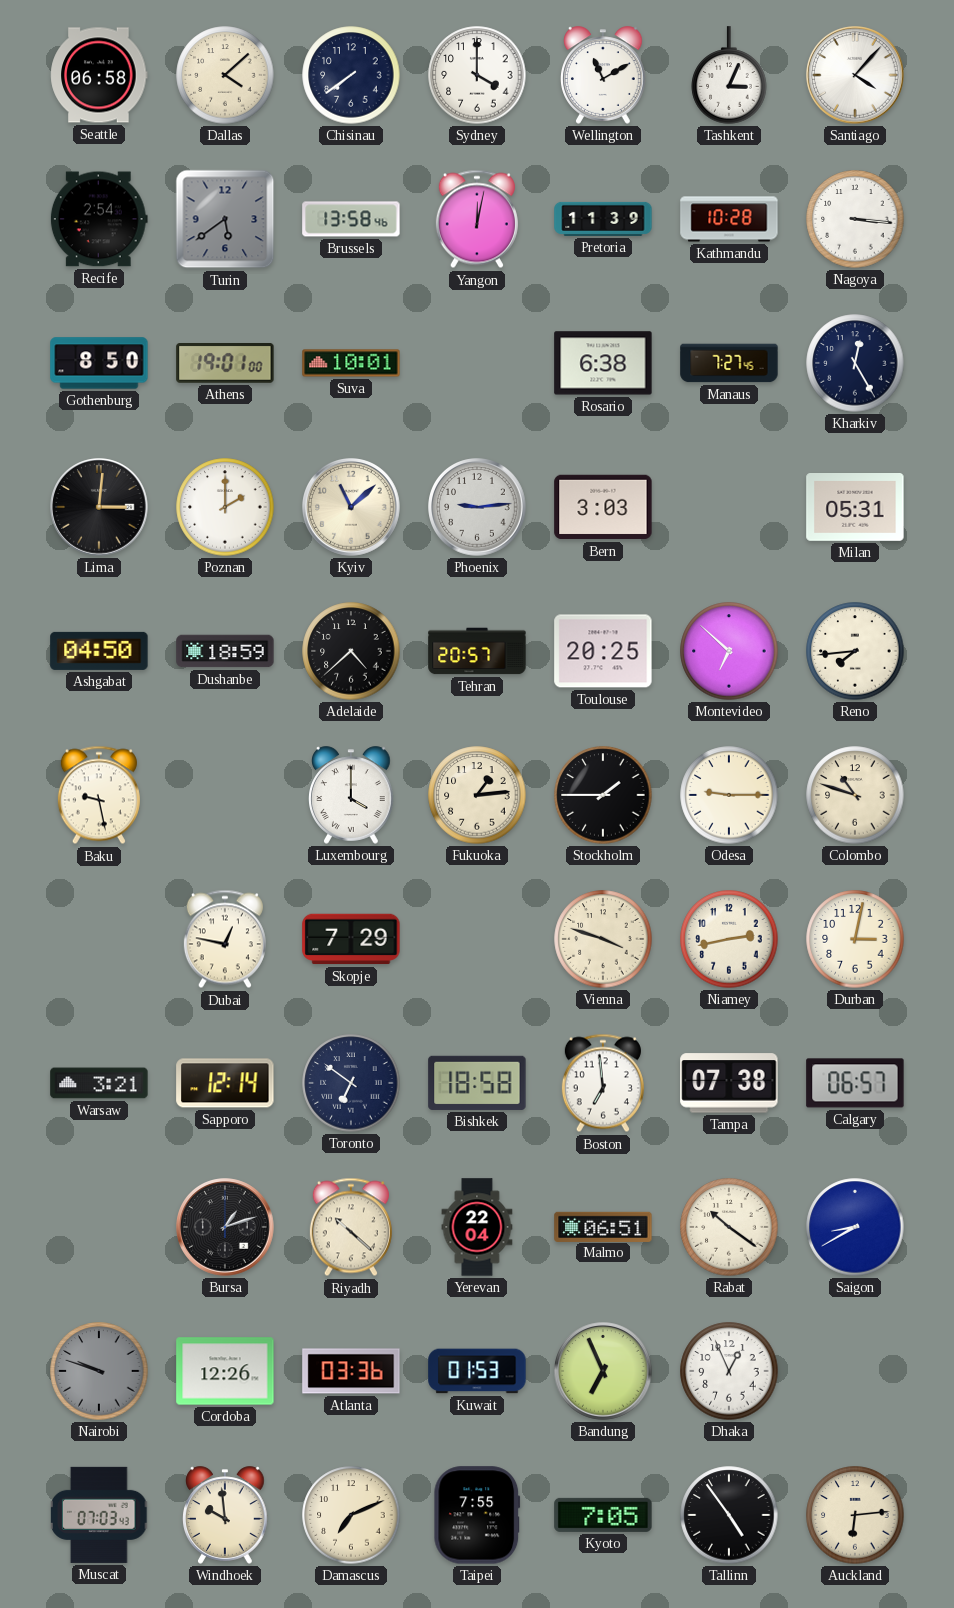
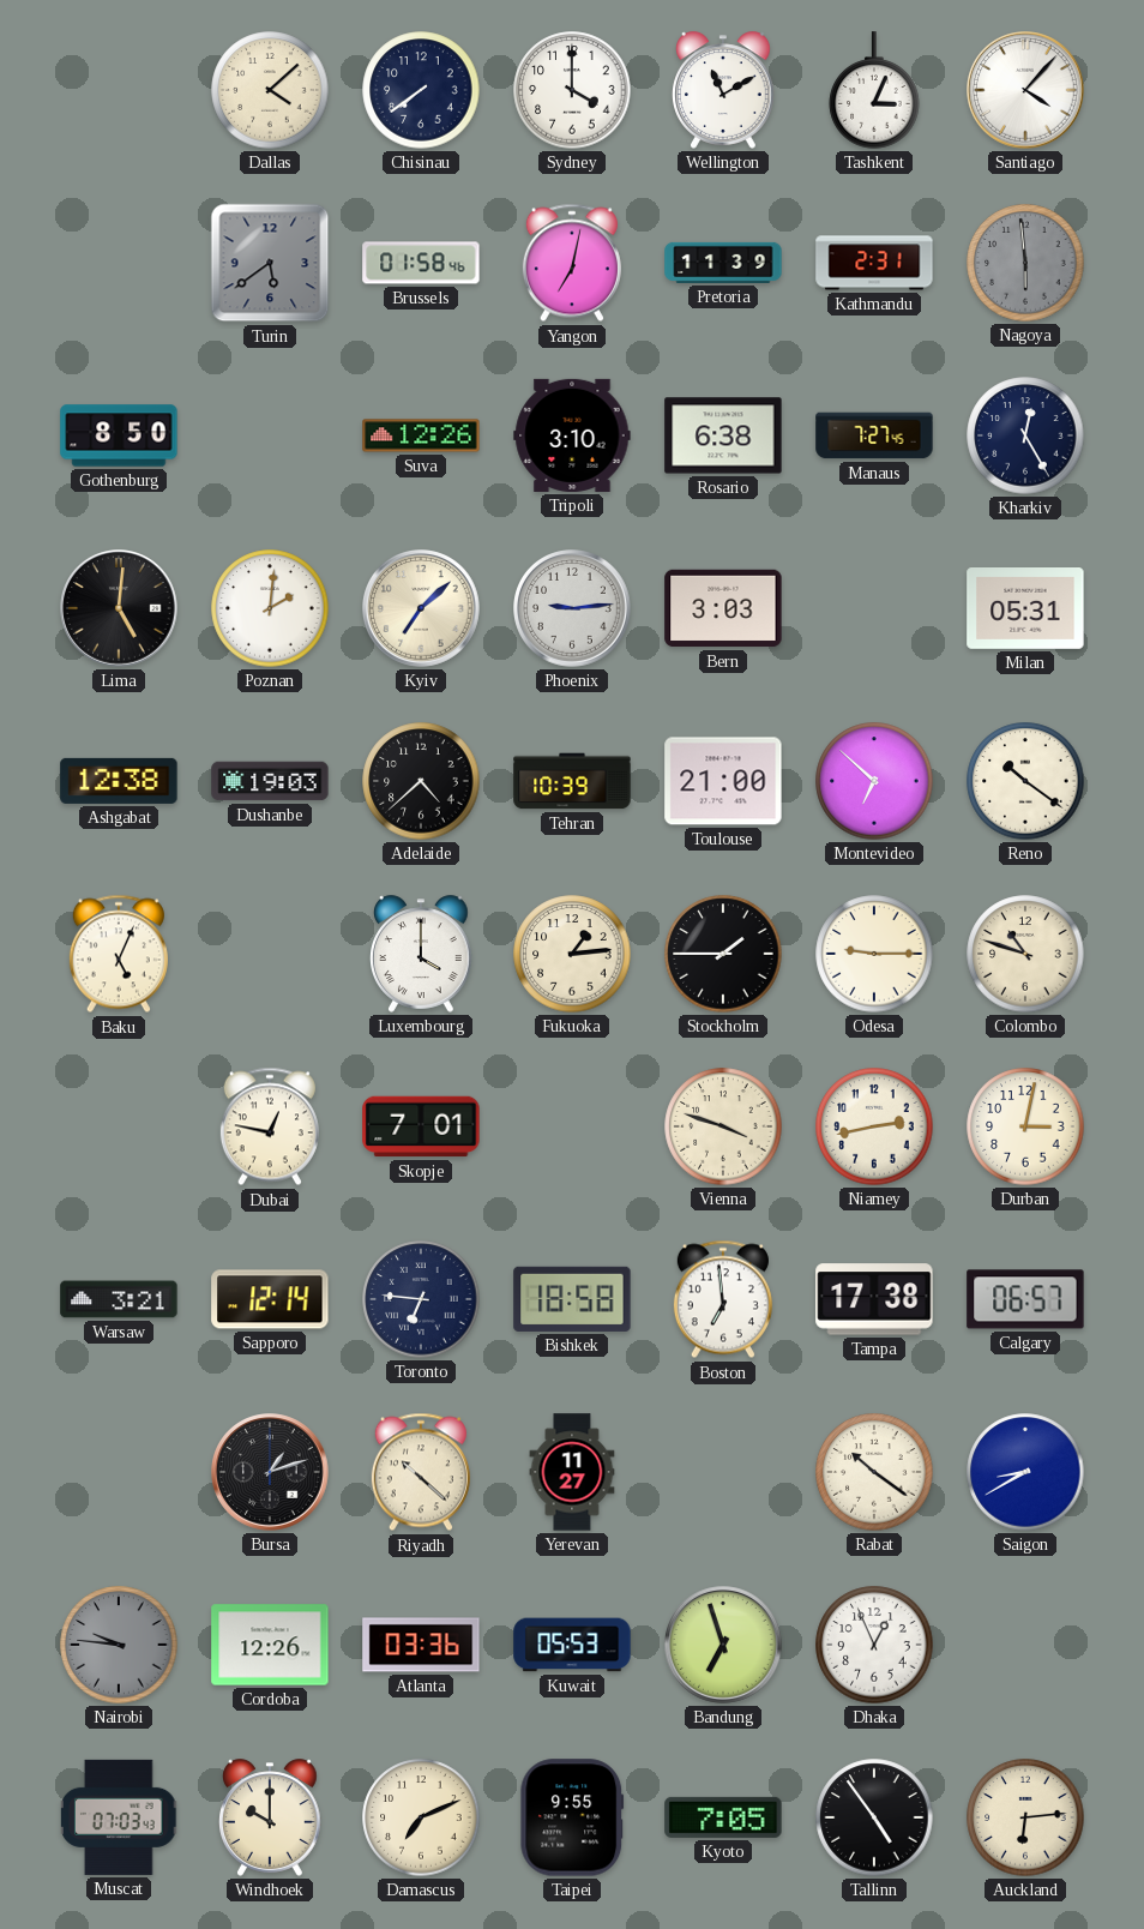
Seattle: 06:58 -> none
Recife: 2:54 -> none
Brussels: 13:58 -> 01:58
Yangon: 12:02 -> 7:02
Kathmandu: 10:28 -> 2:31
Nagoya: 3:16 -> 5:59
Nagoya dial: white -> grey
Athens: 19:01 -> none
Suva: 10:01 -> 12:26
Tripoli: none -> 3:10
Lima: 3:01 -> 5:01
Poznan: 2:00 -> 2:01
Kyiv: 11:08 -> 7:08
Ashgabat: 04:50 -> 12:38
Dushanbe: 18:59 -> 19:03
Tehran: 20:57 -> 10:39
Toulouse: 20:25 -> 21:00
Reno: 7:44 -> 10:21
Baku: 9:28 -> 5:04
Skopje: 7:29 -> 7:01
Toronto: 6:51 -> 6:46
Tampa: 07:38 -> 17:38
Yerevan: 22:04 -> 11:27
Malmo: 06:51 -> none
Nairobi: 9:48 -> 9:46
Kuwait: 01:53 -> 05:53
Bandung: 6:56 -> 6:57
Windhoek: 9:59 -> 10:00
Taipei: 7:55 -> 9:55
